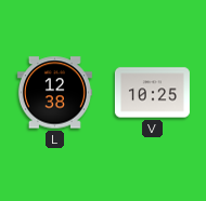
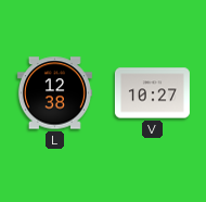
V: 10:25 -> 10:27
